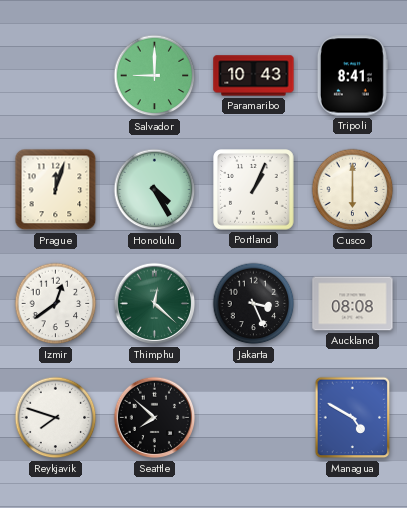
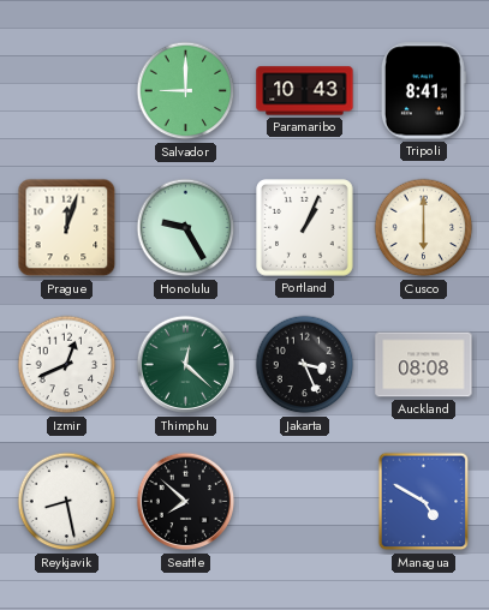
Honolulu: 4:25 -> 9:25
Izmir: 12:39 -> 12:41
Reykjavik: 7:48 -> 8:28
